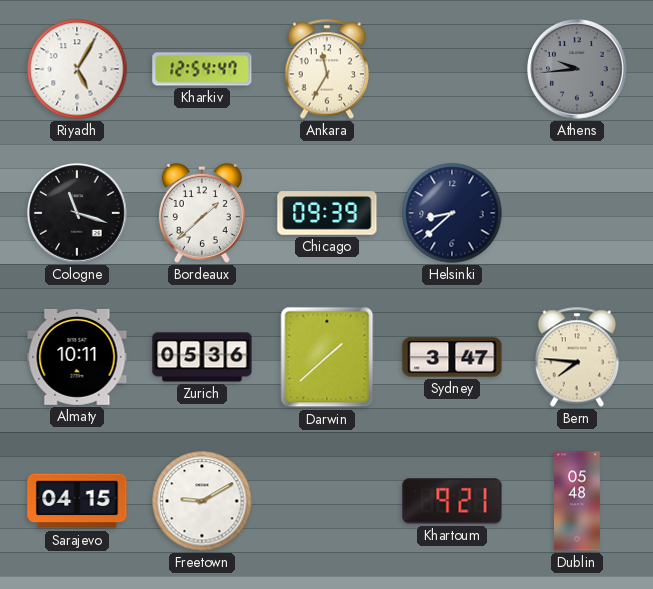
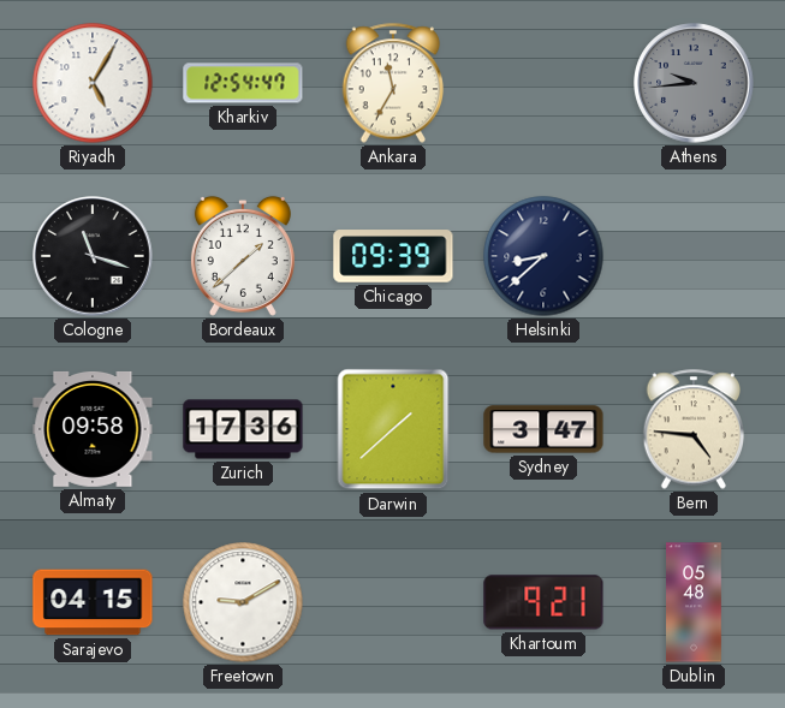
Almaty: 10:11 -> 09:58
Zurich: 05:36 -> 17:36
Bern: 7:46 -> 4:46
